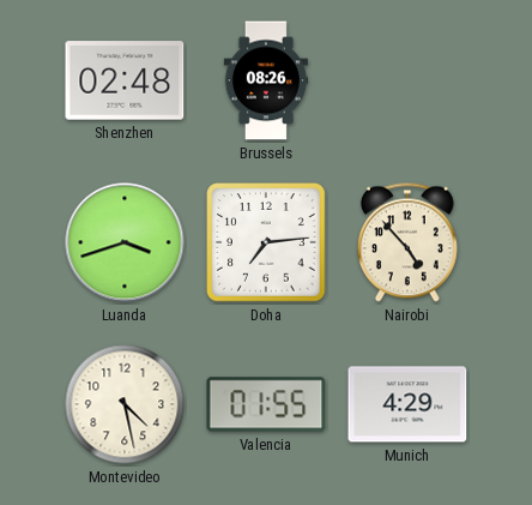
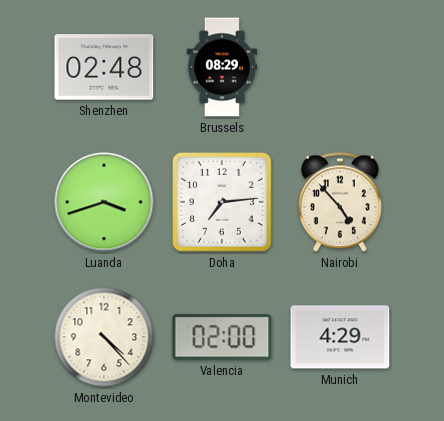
Brussels: 08:26 -> 08:29
Montevideo: 4:28 -> 4:23
Valencia: 01:55 -> 02:00
